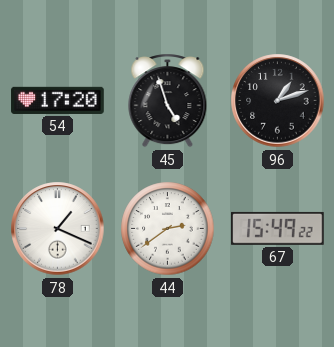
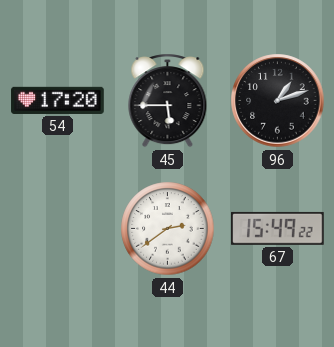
45: 4:57 -> 5:45
78: 1:19 -> none
